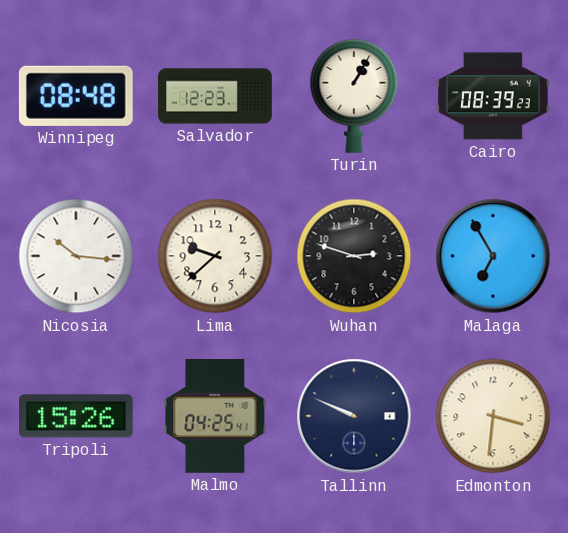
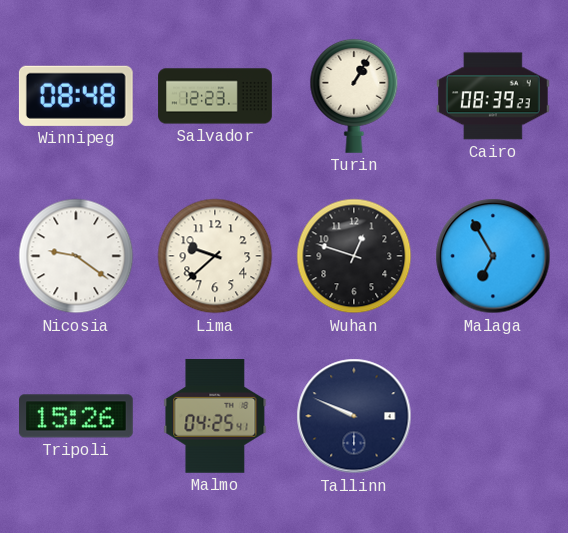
Nicosia: 10:16 -> 9:21
Wuhan: 2:48 -> 12:48
Edmonton: 3:31 -> none
